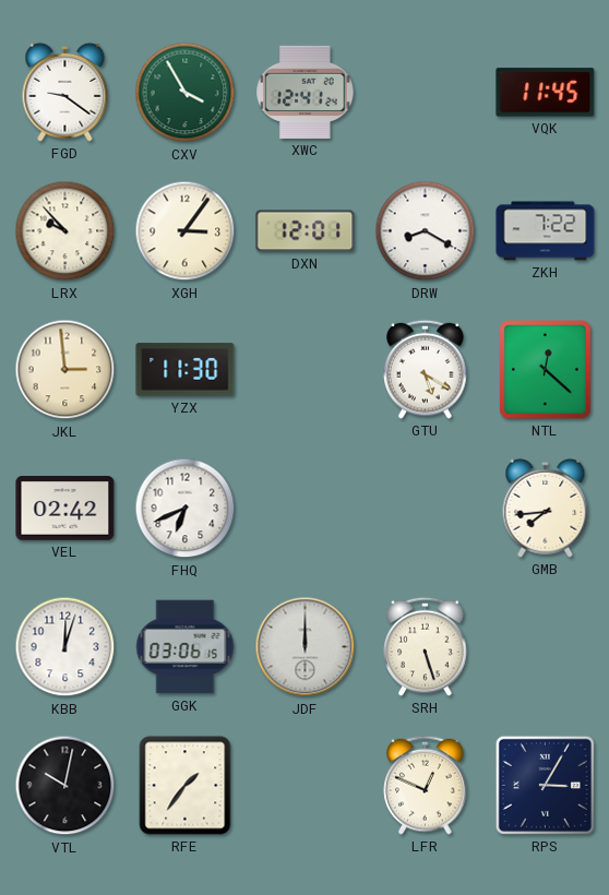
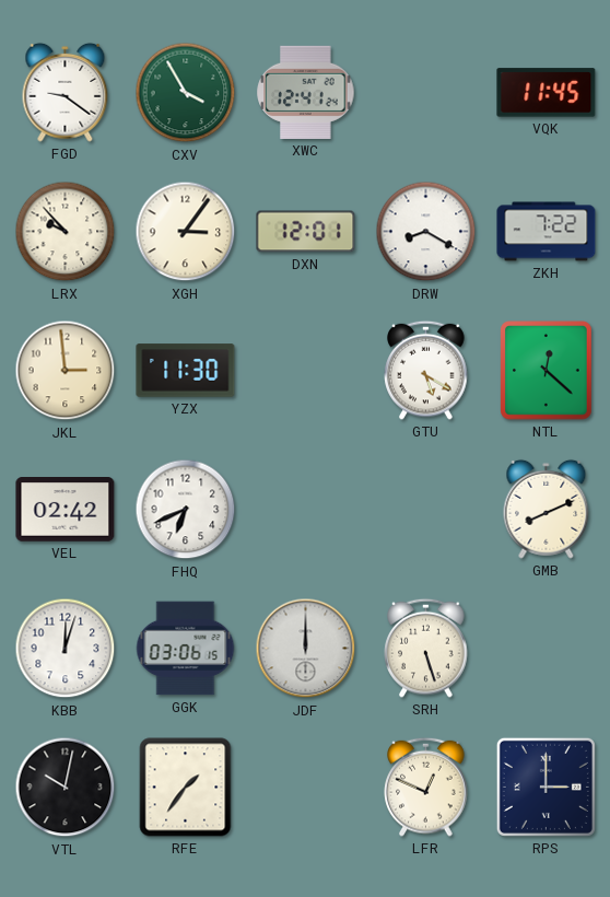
GMB: 7:44 -> 8:11
RPS: 3:05 -> 3:00
